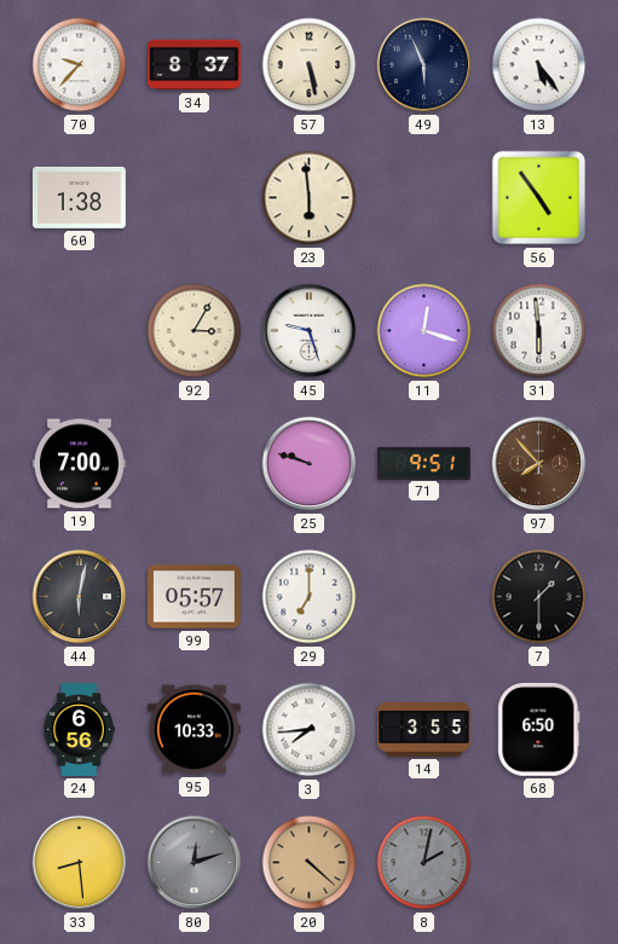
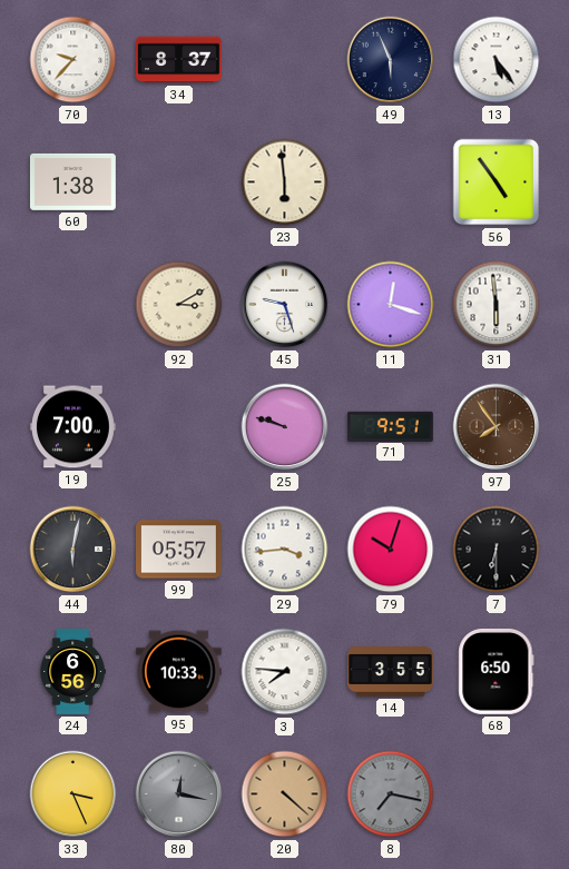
57: 5:28 -> none
92: 3:05 -> 3:10
97: 7:53 -> 7:54
29: 7:00 -> 3:44
79: none -> 10:03
7: 1:30 -> 6:30
3: 7:44 -> 7:46
33: 8:29 -> 3:26
80: 12:12 -> 12:17
8: 2:02 -> 7:17
